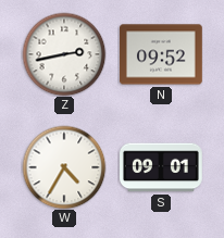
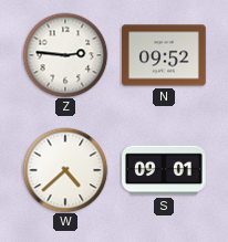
Z: 2:43 -> 2:46
W: 4:35 -> 4:38
